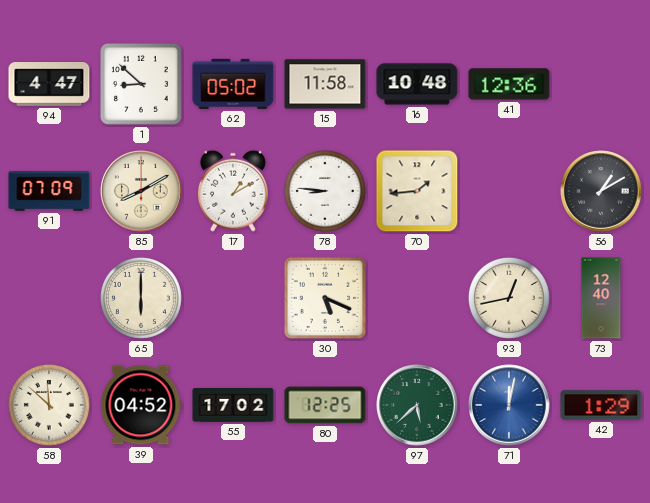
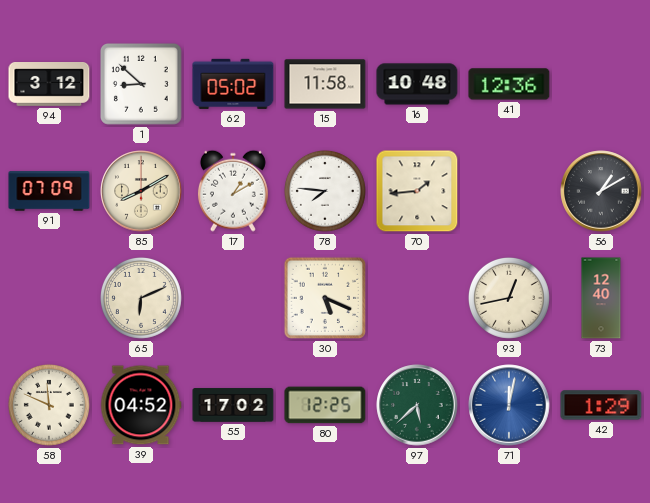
94: 4:47 -> 3:12
78: 8:46 -> 7:46
65: 6:00 -> 6:11
58: 11:52 -> 11:49
